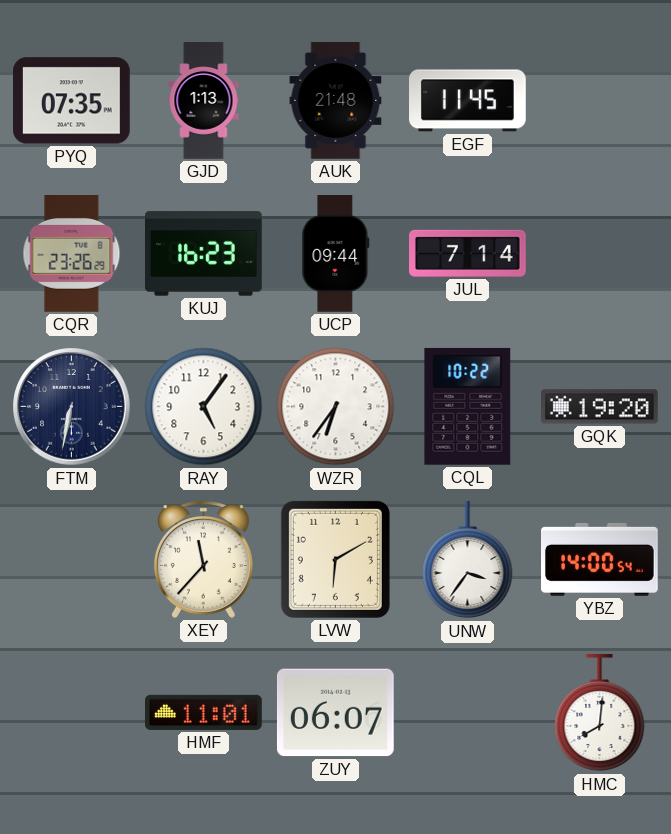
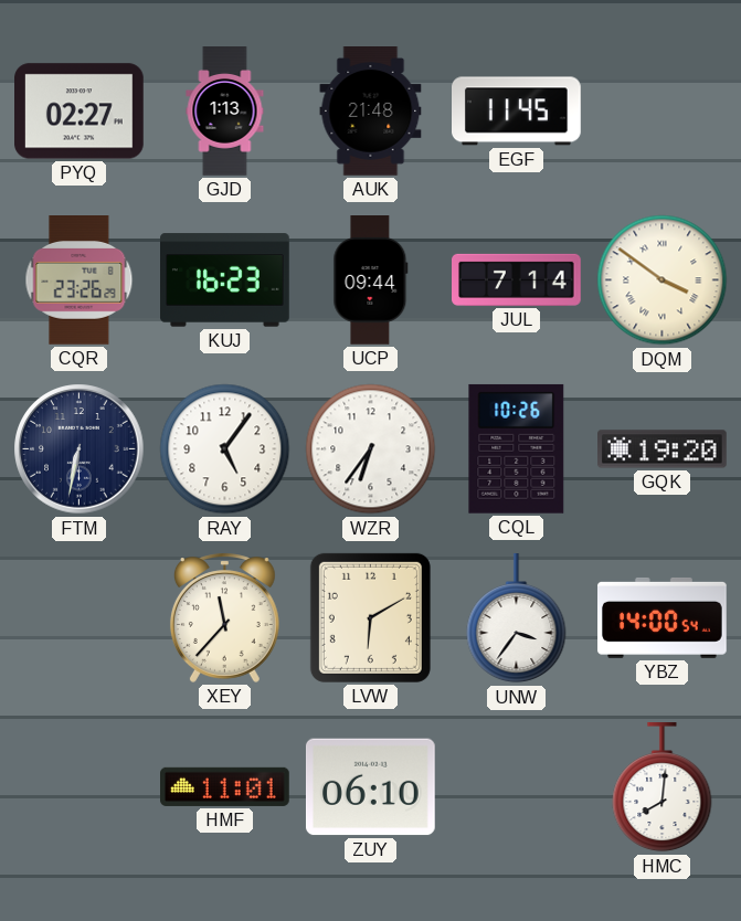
PYQ: 07:35 -> 02:27
DQM: none -> 3:51
CQL: 10:22 -> 10:26
ZUY: 06:07 -> 06:10
